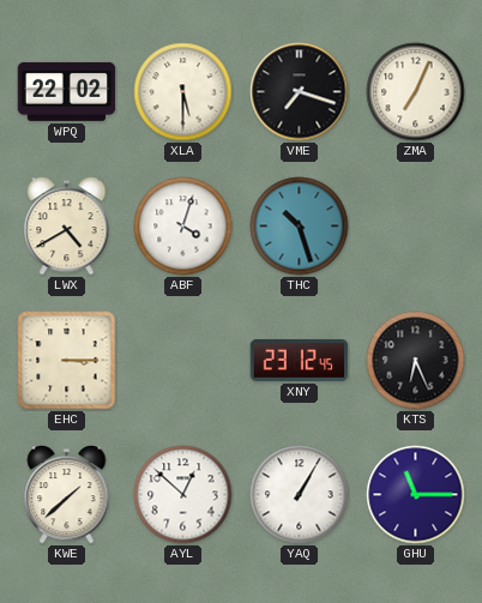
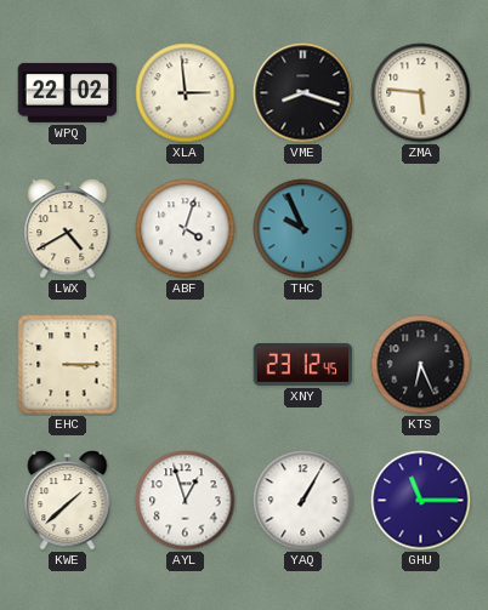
XLA: 5:30 -> 2:59
VME: 7:18 -> 8:18
ZMA: 7:04 -> 5:46
THC: 10:27 -> 9:56
AYL: 12:52 -> 12:57
